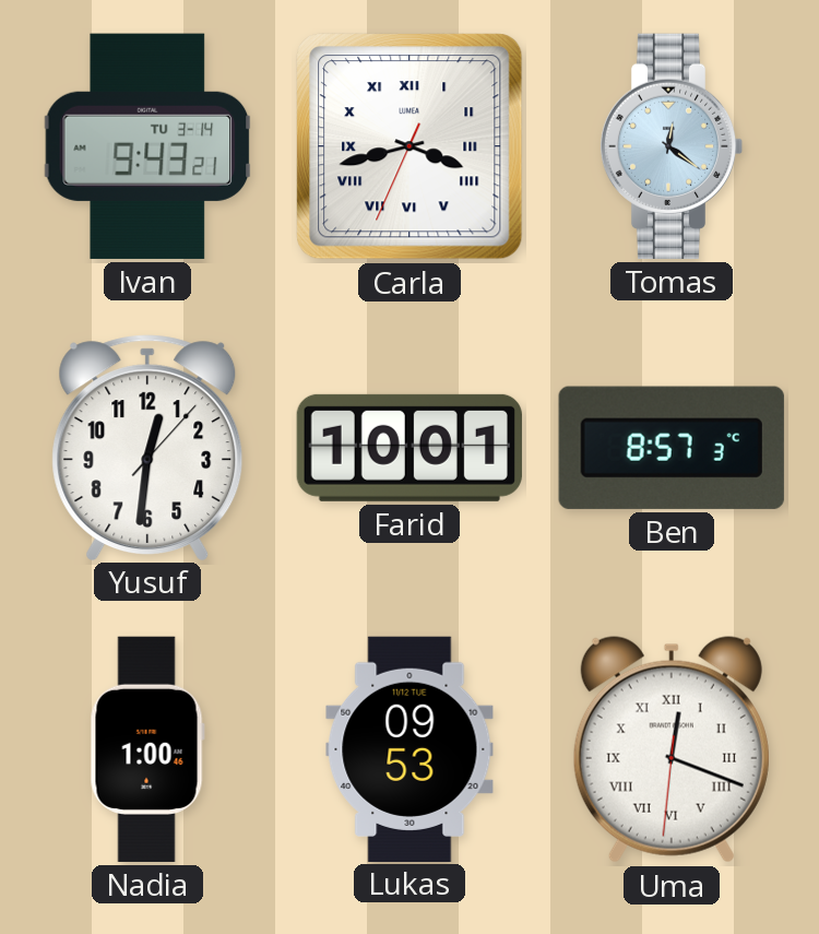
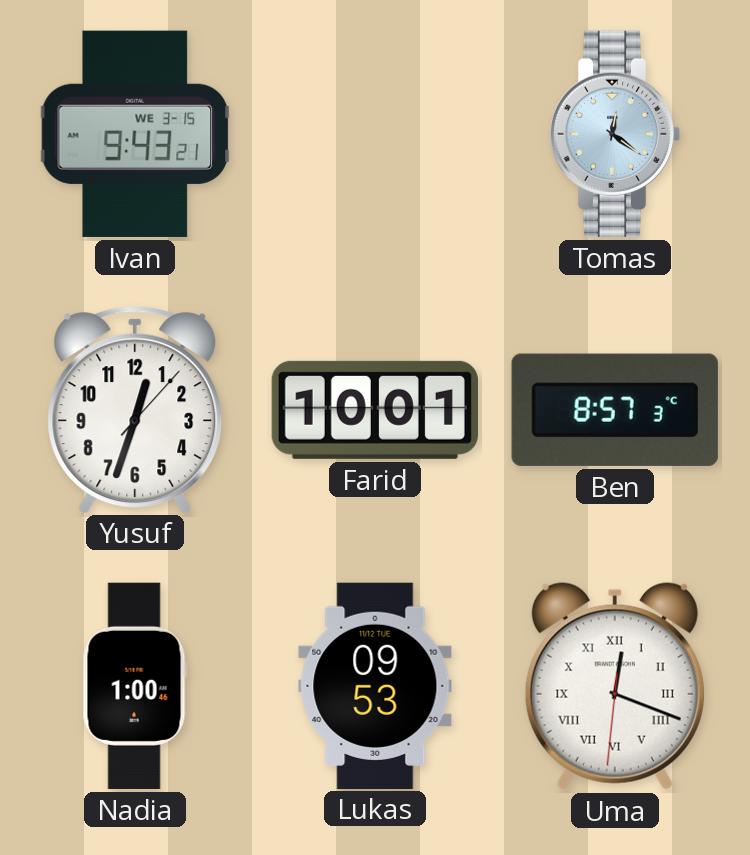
Ivan date: TU 3-14 -> WE 3-15
Carla: 3:42 -> none
Yusuf: 12:31 -> 12:33
